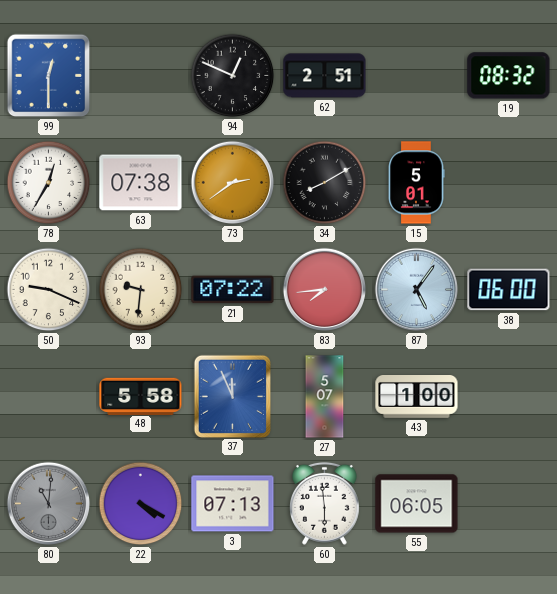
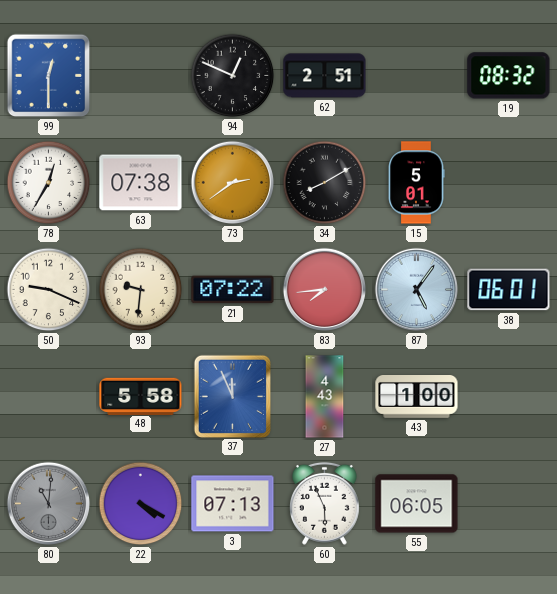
38: 06:00 -> 06:01
27: 5:07 -> 4:43
60: 5:59 -> 5:56
